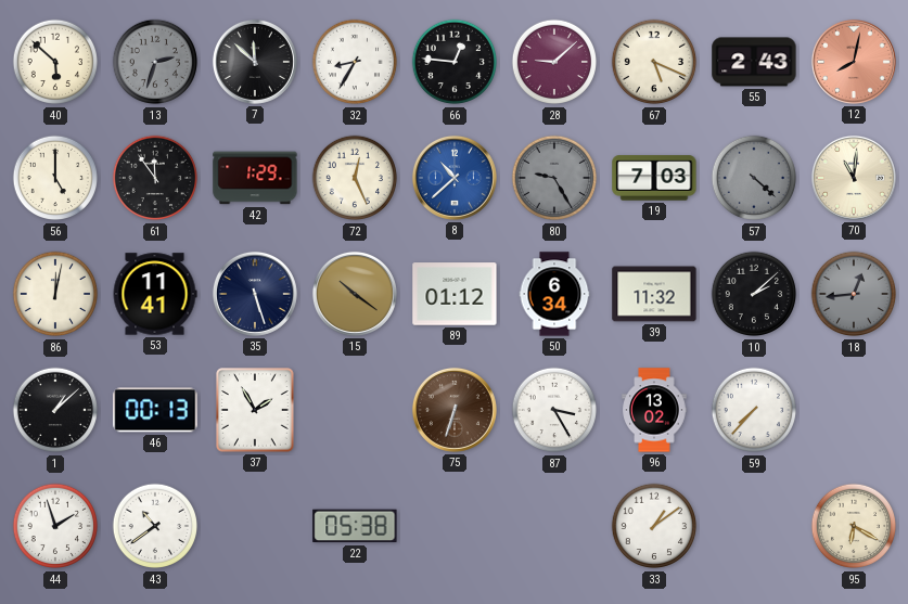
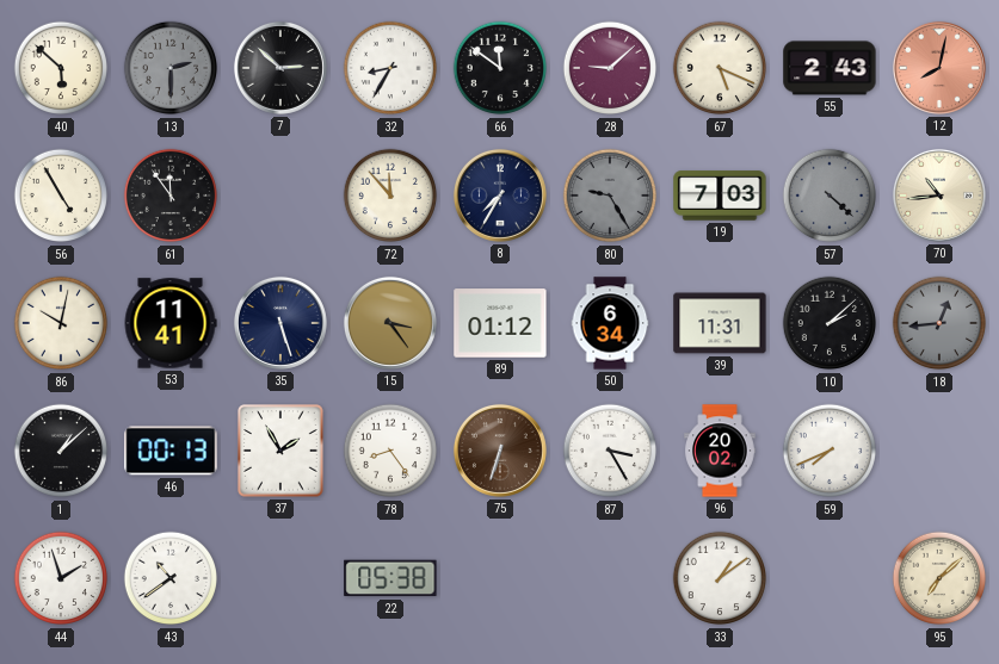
13: 2:33 -> 2:30
7: 11:52 -> 2:52
66: 12:46 -> 11:51
56: 5:00 -> 4:55
42: 1:29 -> none
72: 12:26 -> 11:53
8: 10:38 -> 7:35
8 dial: blue -> navy
70: 11:01 -> 10:44
86: 12:02 -> 10:02
15: 10:21 -> 3:24
39: 11:32 -> 11:31
78: none -> 8:24
96: 13:02 -> 20:02
59: 7:37 -> 7:41
95: 6:20 -> 7:08
